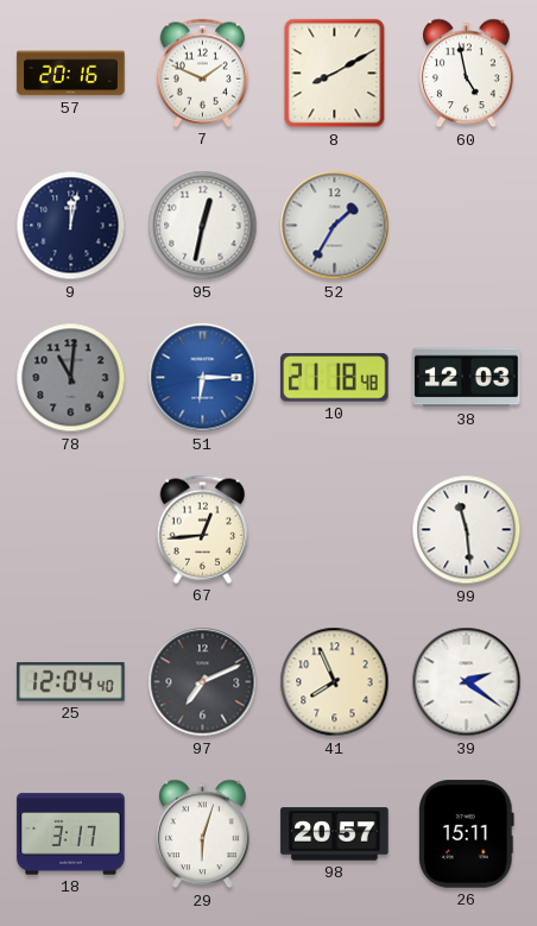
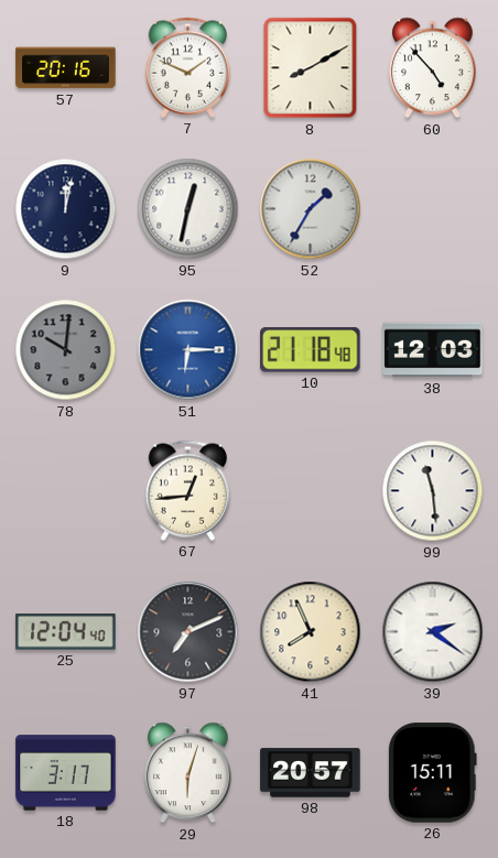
60: 4:58 -> 4:53
78: 11:01 -> 10:01
